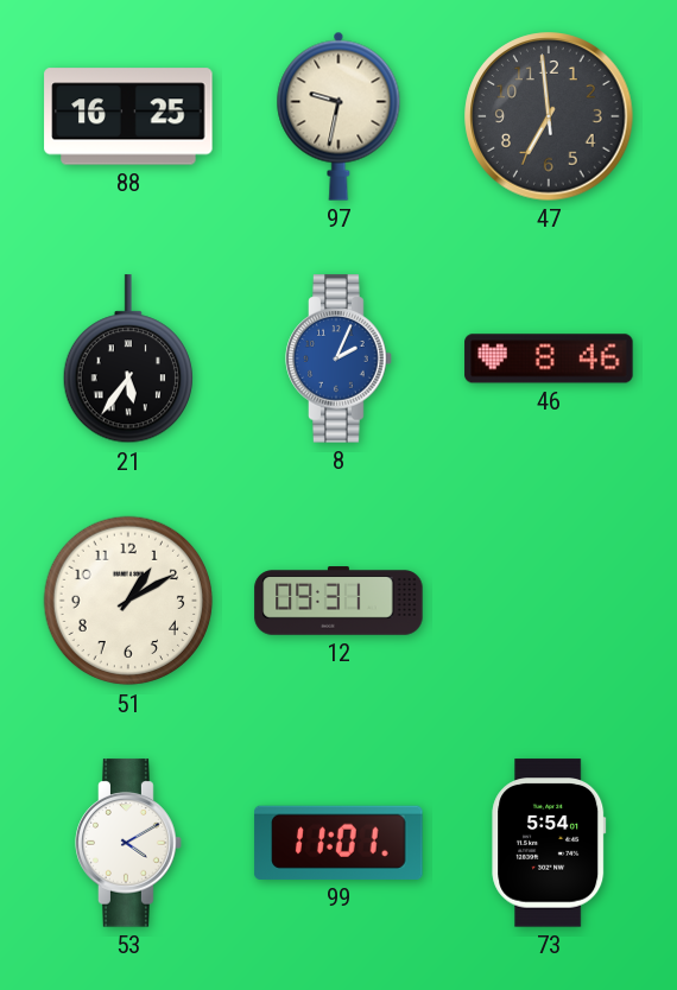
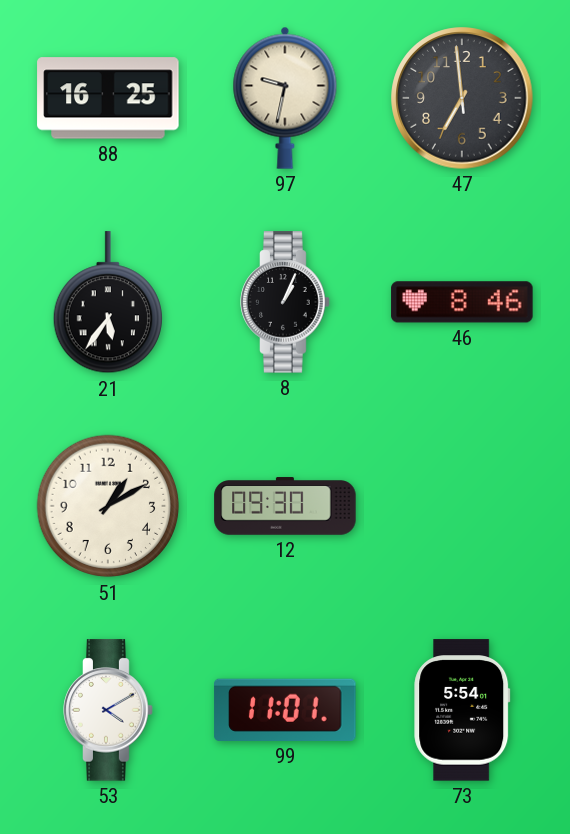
8: 2:04 -> 1:04
8 dial: blue -> black
12: 09:31 -> 09:30
